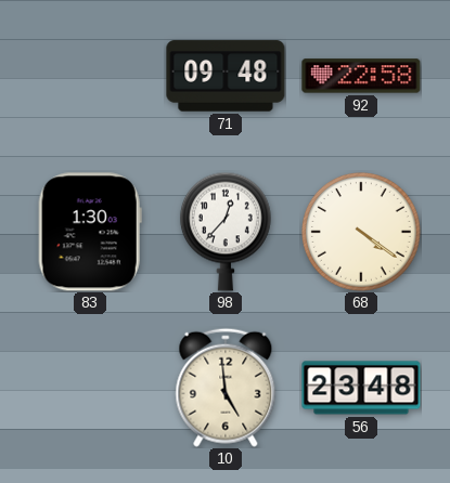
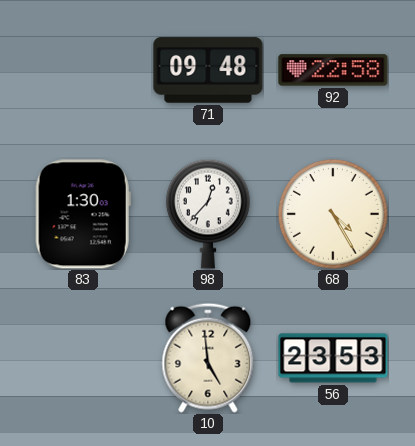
68: 4:21 -> 4:25
56: 23:48 -> 23:53
